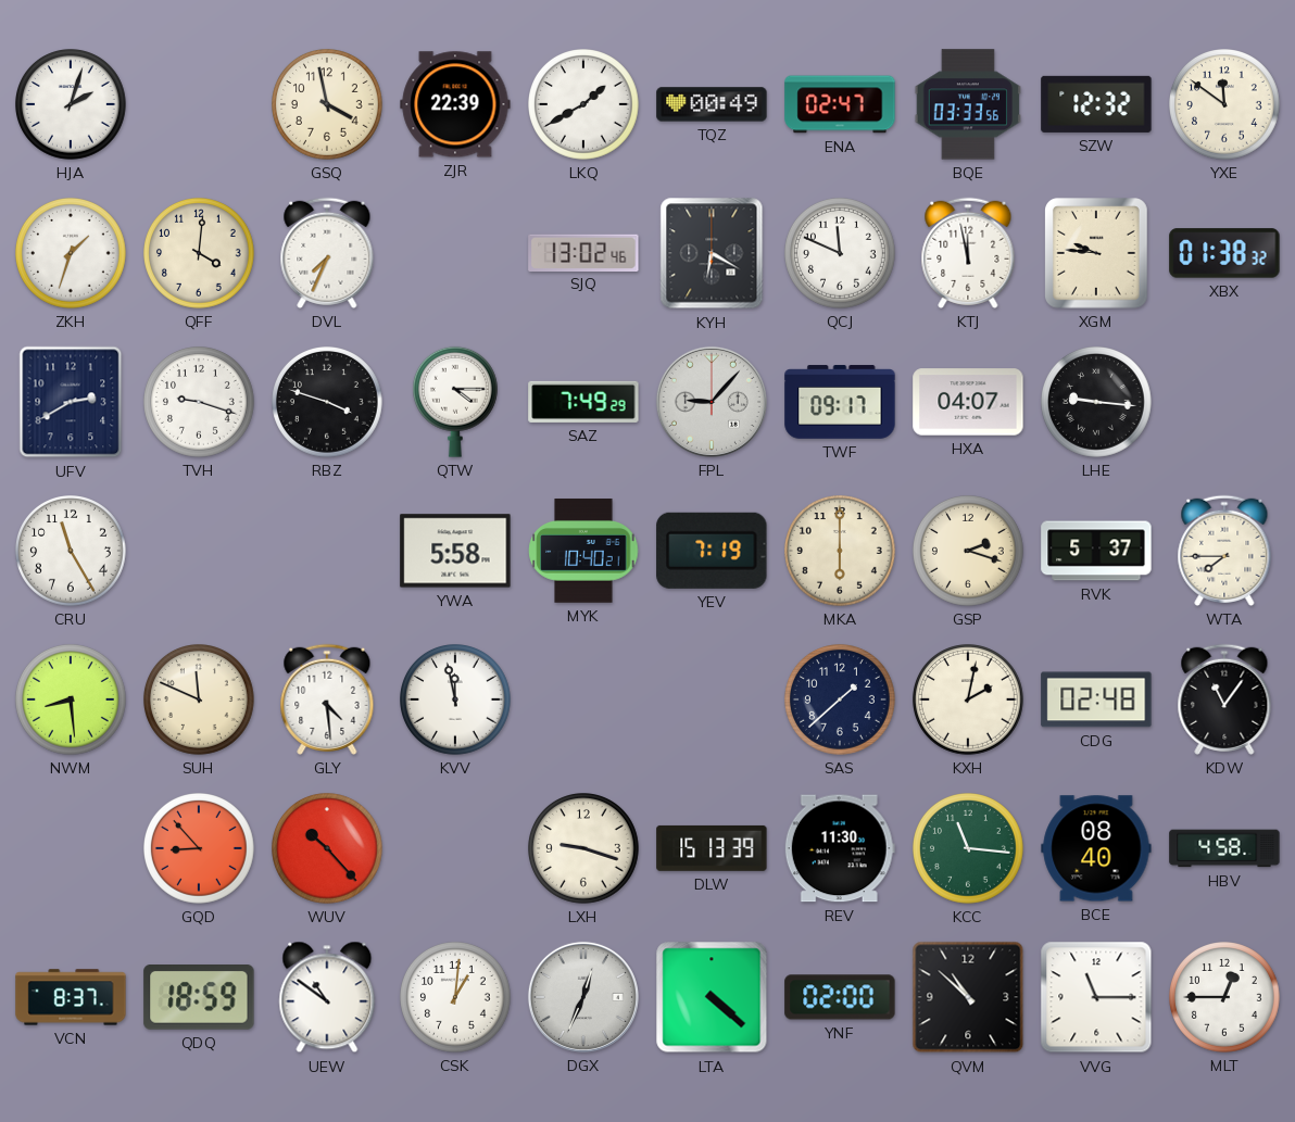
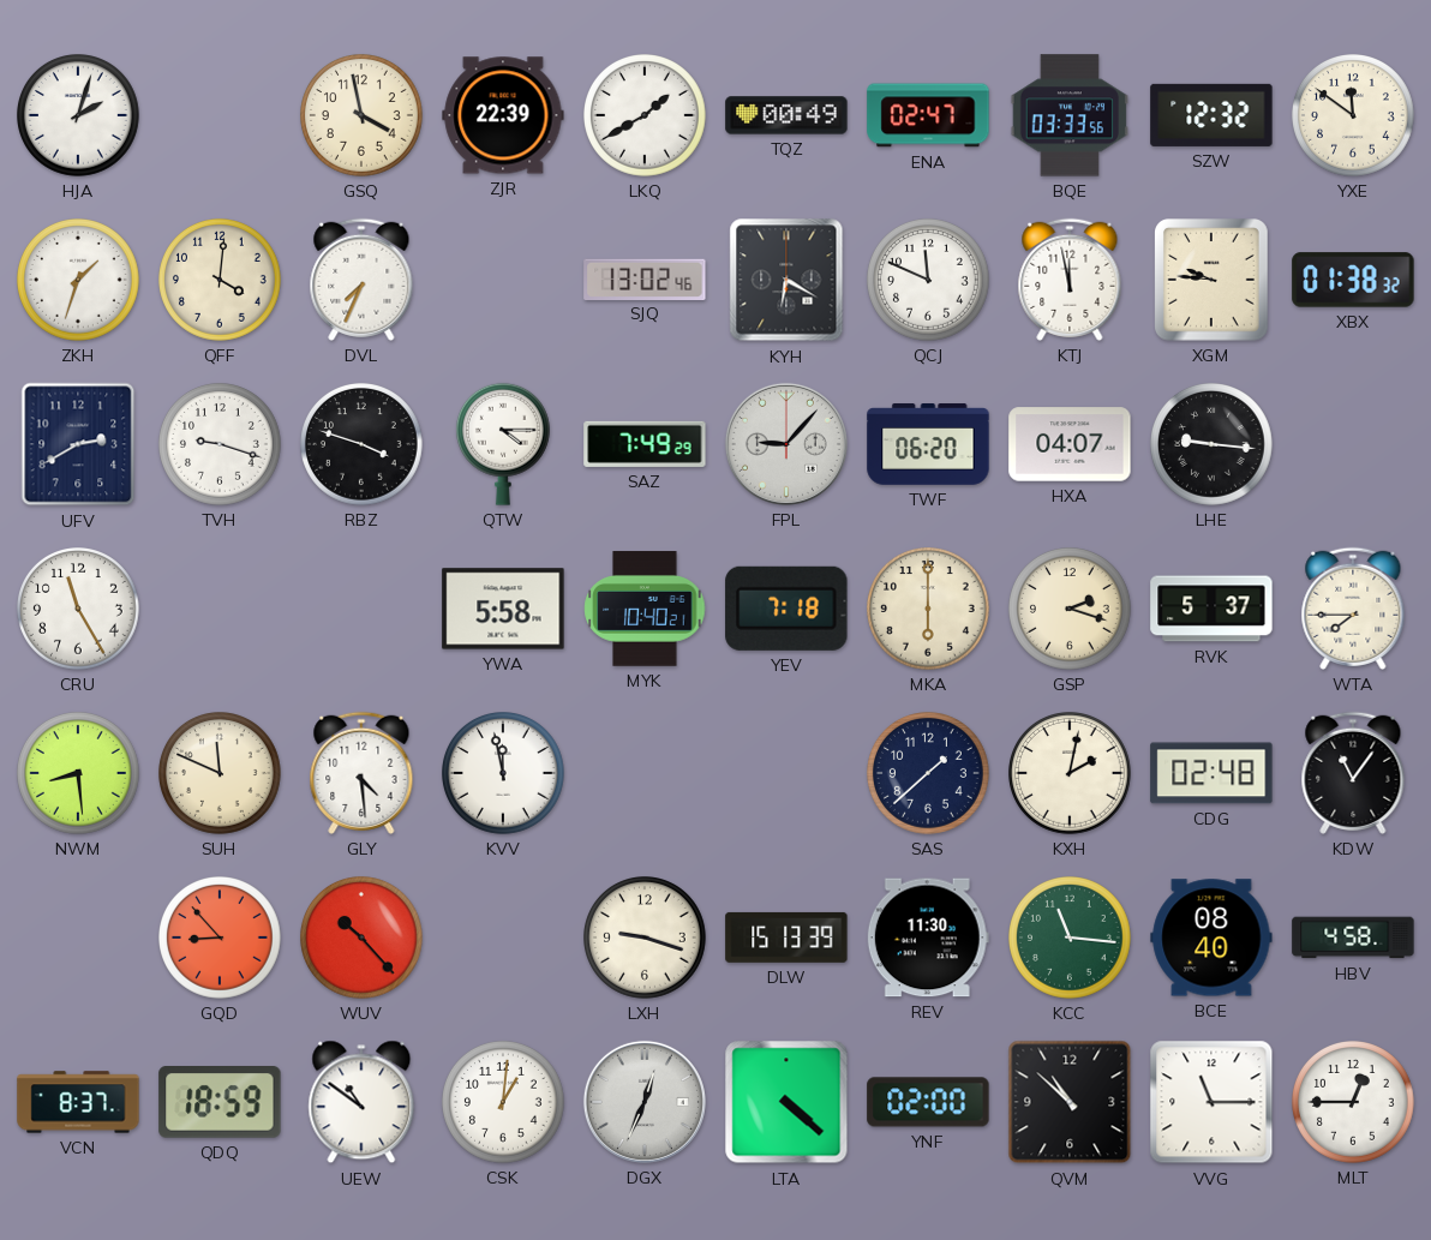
TWF: 09:17 -> 06:20
YEV: 7:19 -> 7:18
